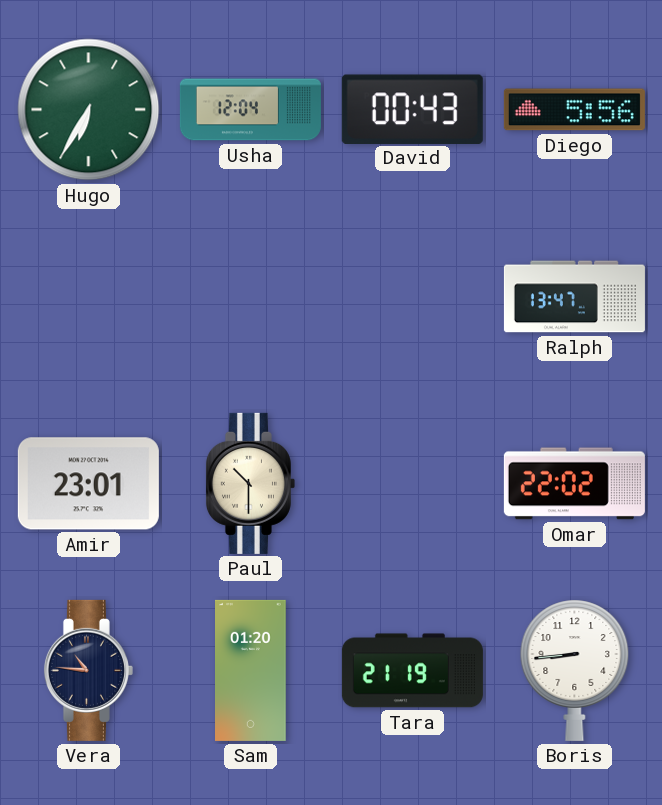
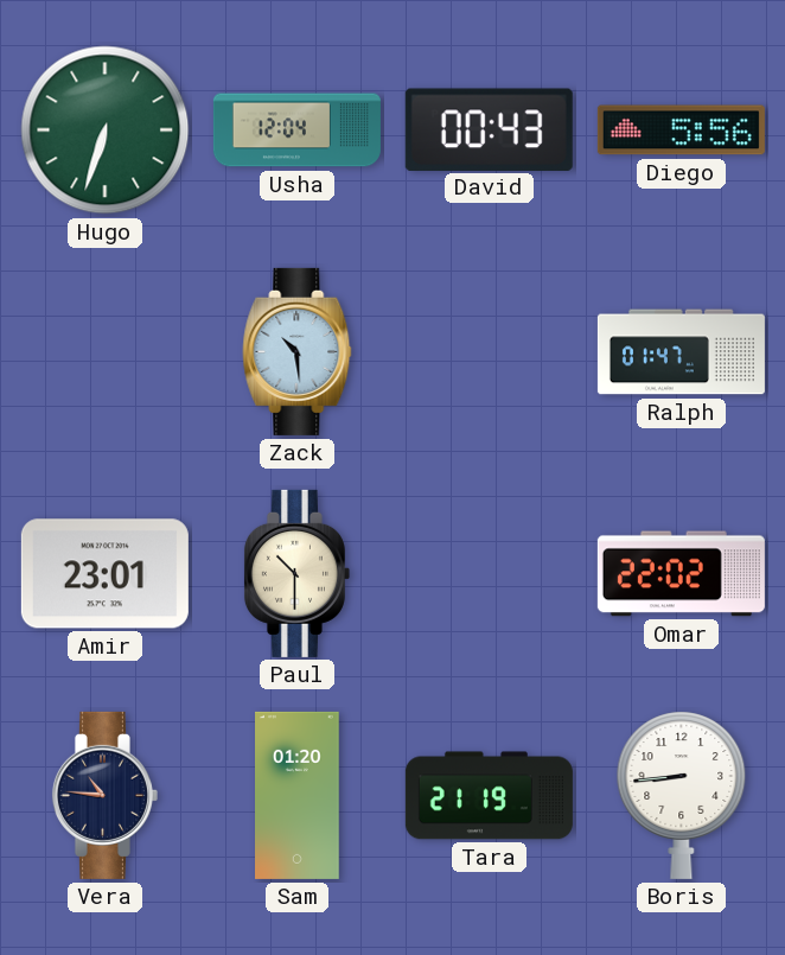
Hugo: 6:35 -> 6:33
Zack: none -> 10:29
Ralph: 13:47 -> 01:47
